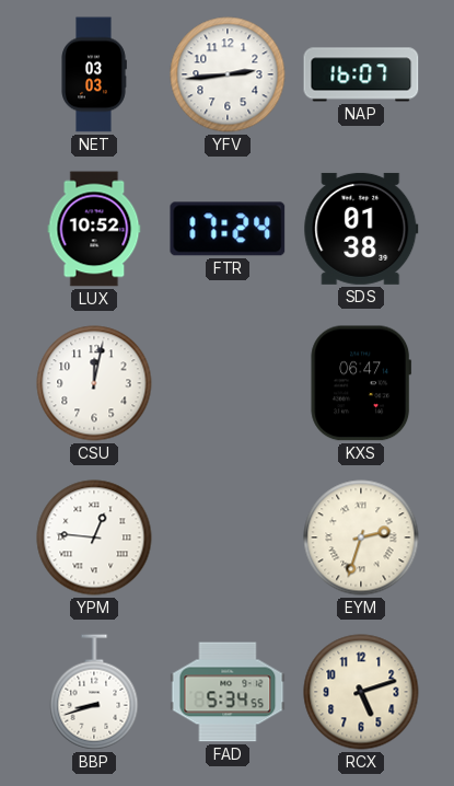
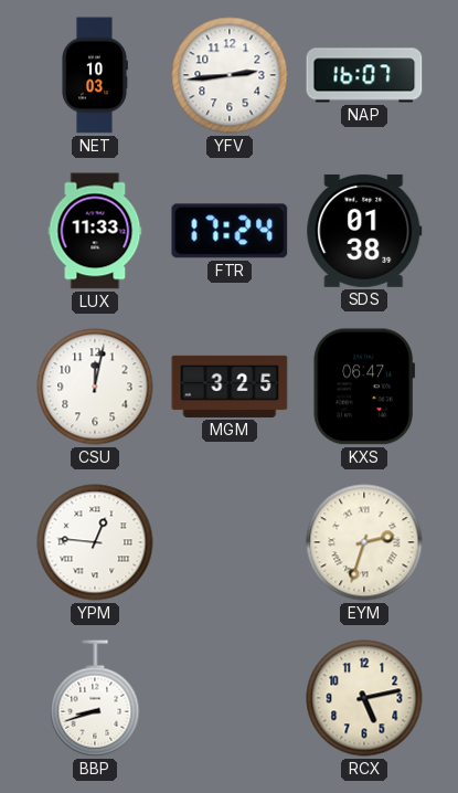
NET: 03:03 -> 10:03
LUX: 10:52 -> 11:33
MGM: none -> 3:25
FAD: 5:34 -> none
RCX: 5:12 -> 5:13
